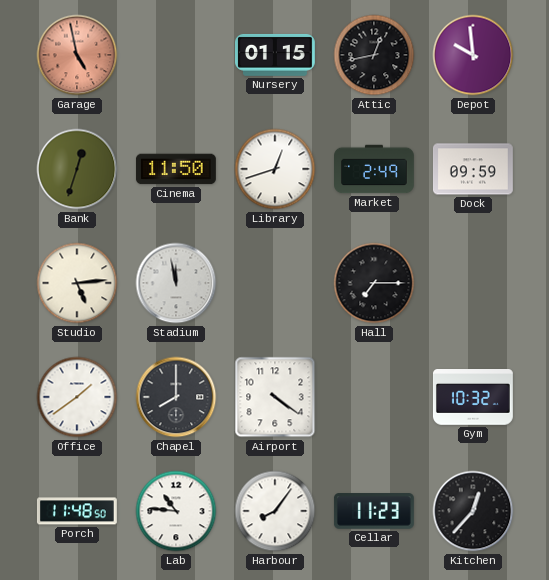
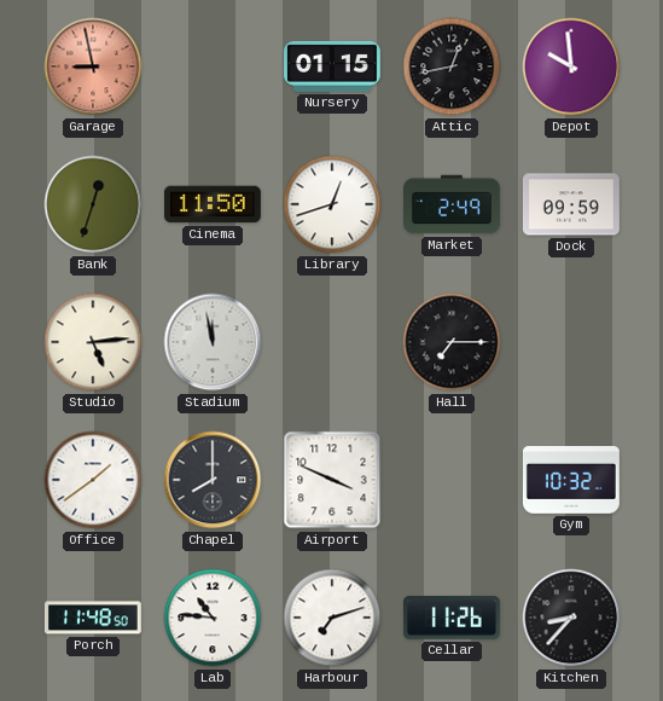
Garage: 4:58 -> 8:58
Airport: 4:21 -> 3:49
Harbour: 8:06 -> 7:12
Cellar: 11:23 -> 11:26
Kitchen: 12:37 -> 8:37
